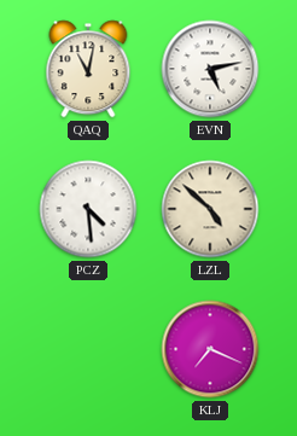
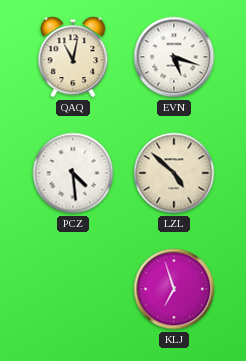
EVN: 5:13 -> 5:18
KLJ: 7:19 -> 6:57
